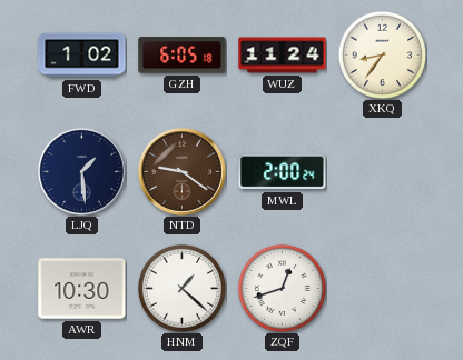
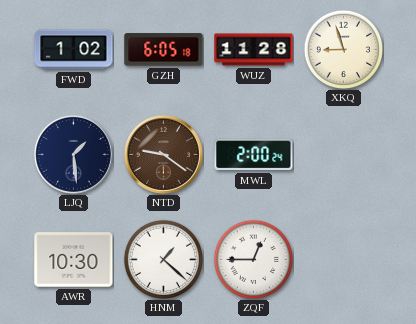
WUZ: 11:24 -> 11:28
XKQ: 8:36 -> 8:57
ZQF: 12:42 -> 12:45
